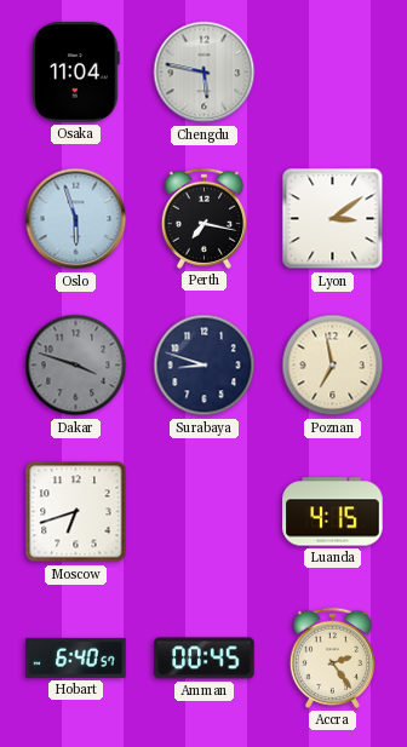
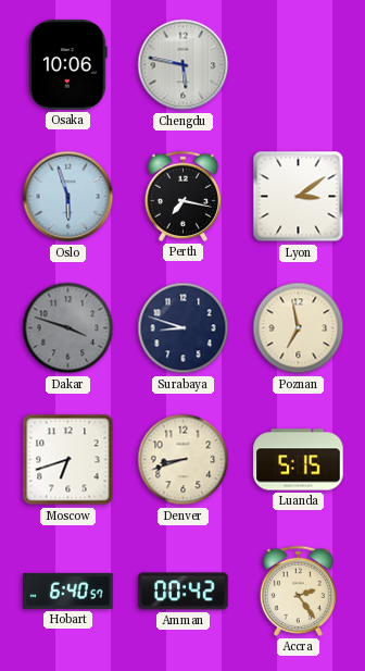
Osaka: 11:04 -> 10:06
Denver: none -> 8:42
Luanda: 4:15 -> 5:15
Amman: 00:45 -> 00:42
